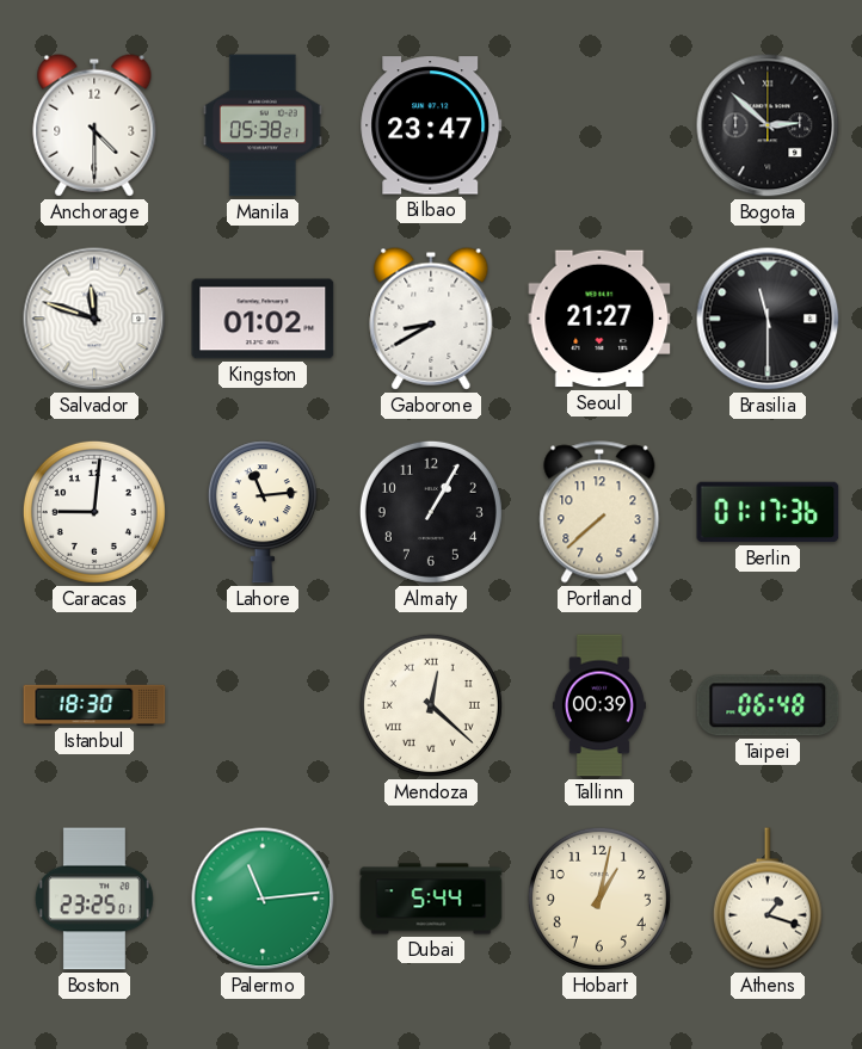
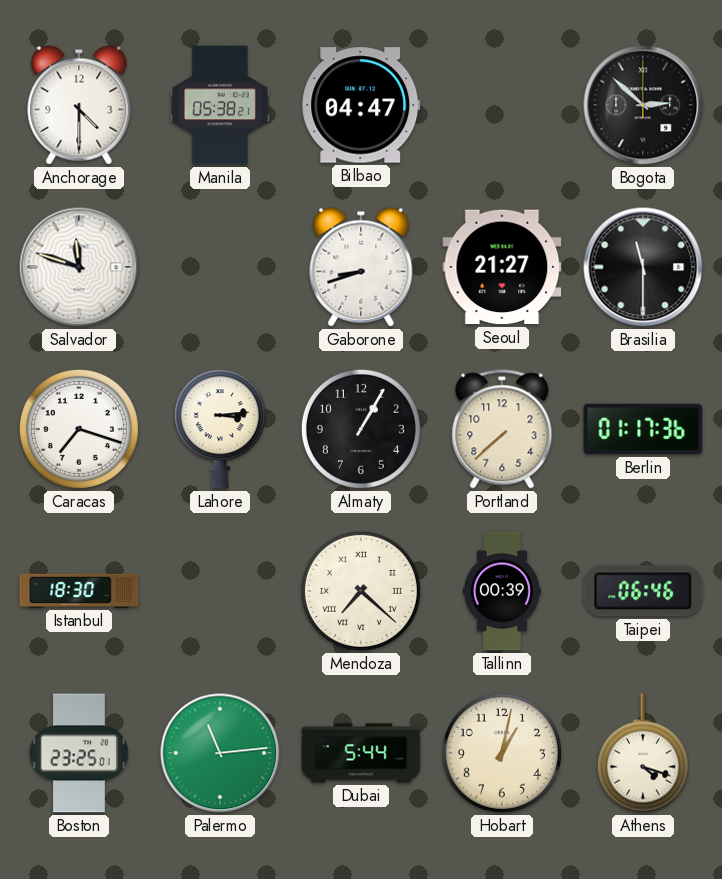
Bilbao: 23:47 -> 04:47
Kingston: 01:02 -> none
Gaborone: 8:40 -> 8:42
Caracas: 9:01 -> 7:18
Lahore: 11:14 -> 3:14
Mendoza: 12:22 -> 7:22
Taipei: 06:48 -> 06:46
Athens: 1:18 -> 4:18
